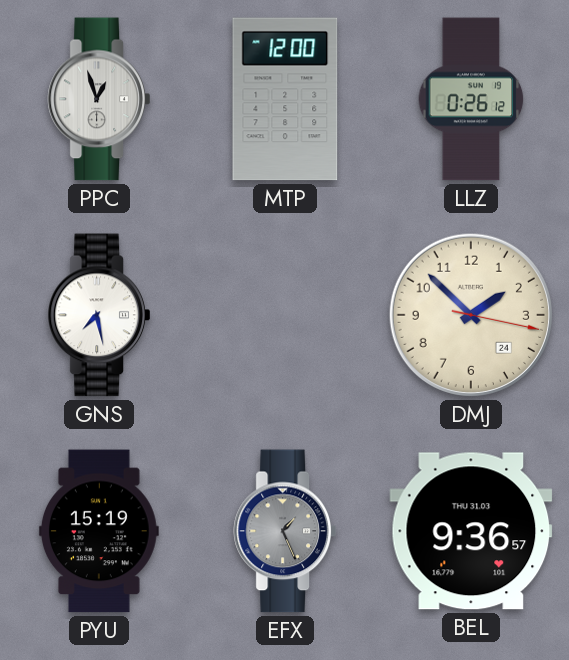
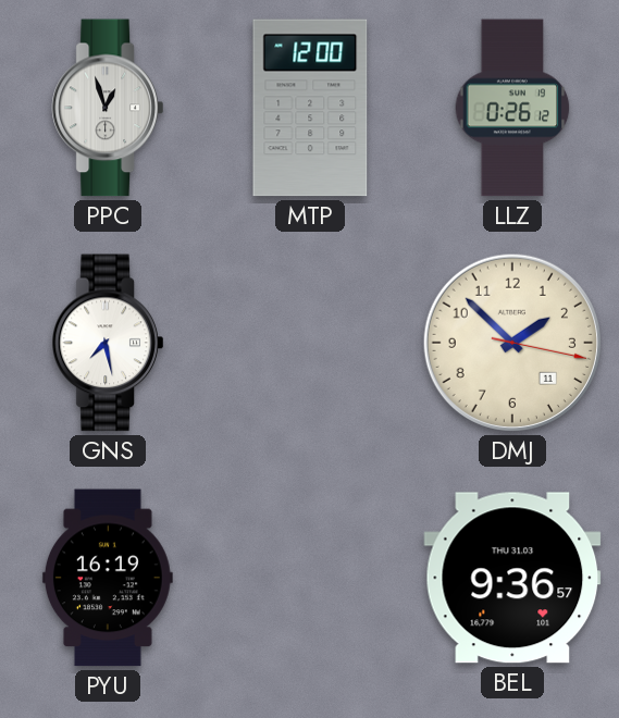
DMJ date: 24 -> 11
PYU: 15:19 -> 16:19
EFX: 1:26 -> none
